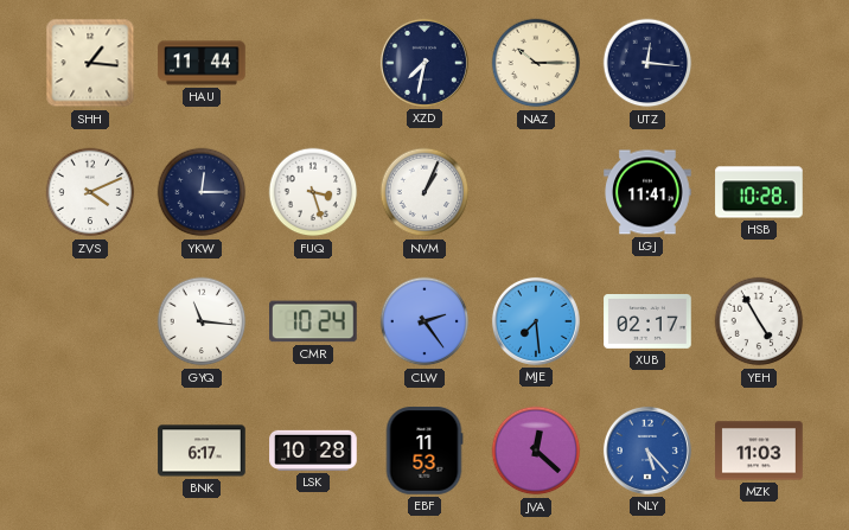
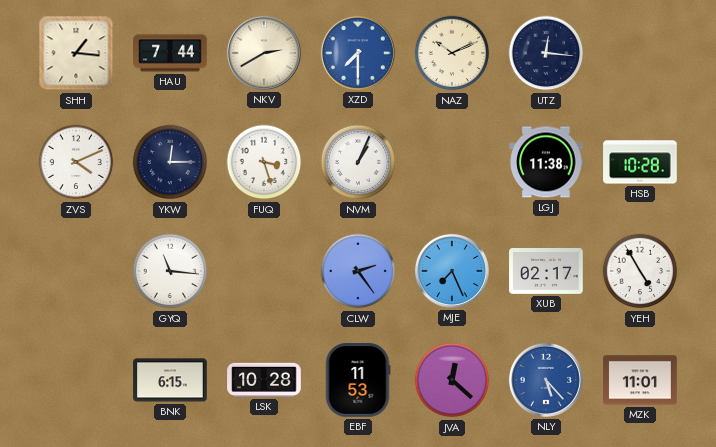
HAU: 11:44 -> 7:44
NKV: none -> 2:40
XZD: 7:32 -> 7:30
XZD dial: navy -> blue
NAZ: 10:15 -> 10:11
LGJ: 11:41 -> 11:38
CMR: 10:24 -> none
MJE: 7:29 -> 7:26
BNK: 6:17 -> 6:15
MZK: 11:03 -> 11:01
